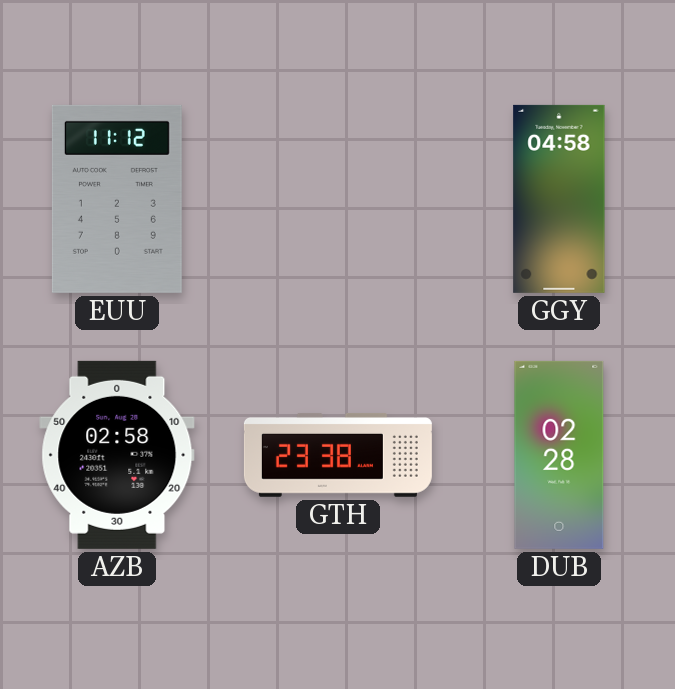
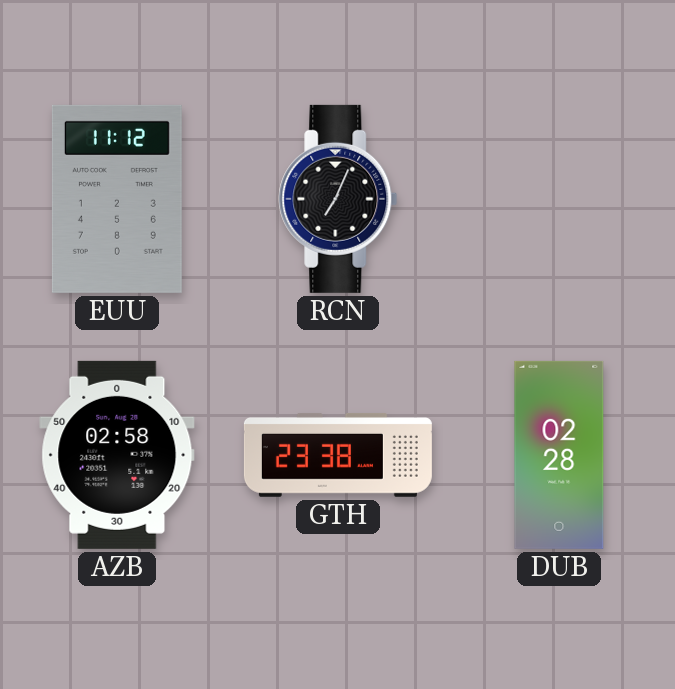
RCN: none -> 7:04
GGY: 04:58 -> none
